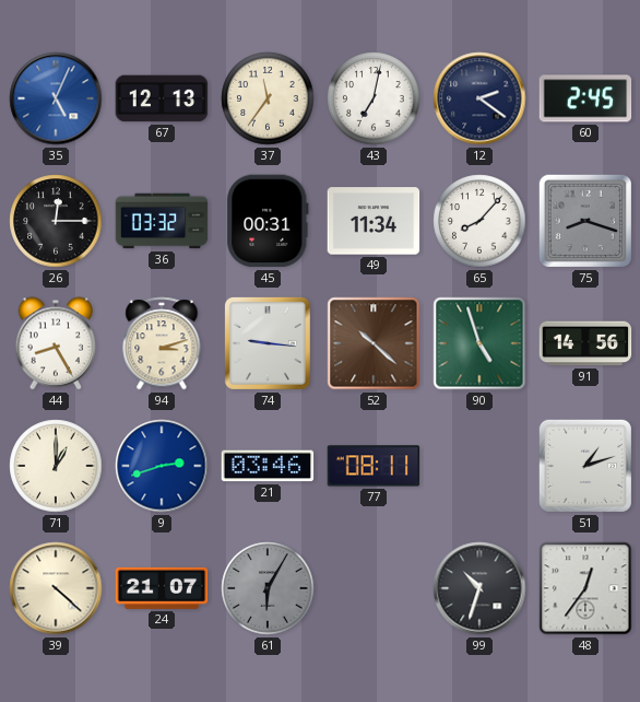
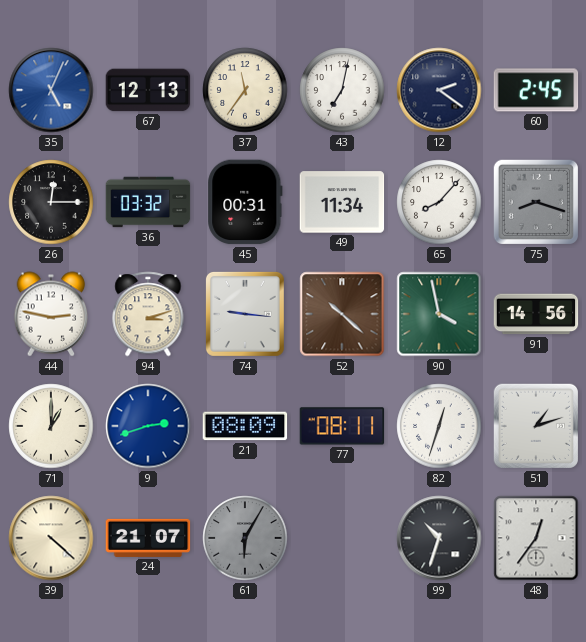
44: 8:25 -> 2:47
90: 4:57 -> 3:58
21: 03:46 -> 08:09
82: none -> 12:33
